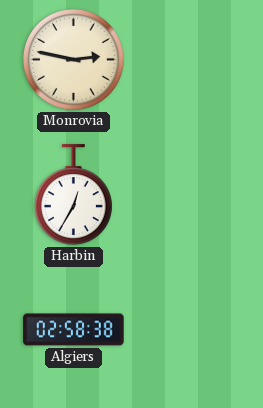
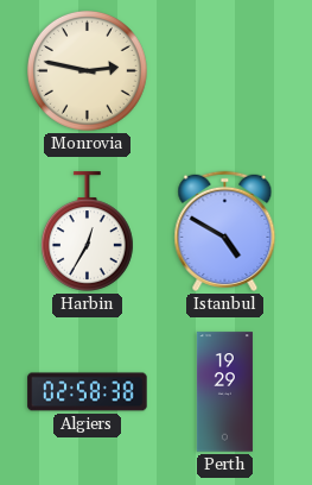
Istanbul: none -> 4:50
Perth: none -> 19:29
